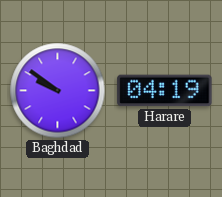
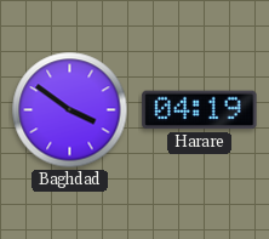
Baghdad: 9:51 -> 3:51
